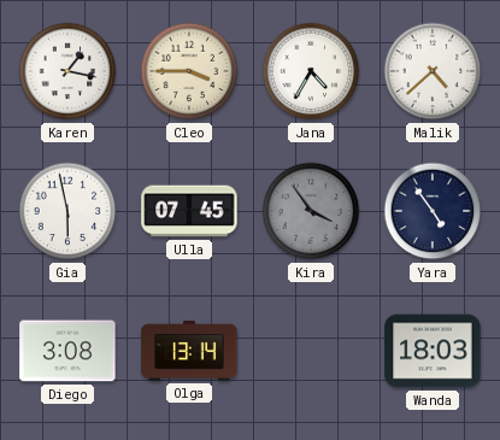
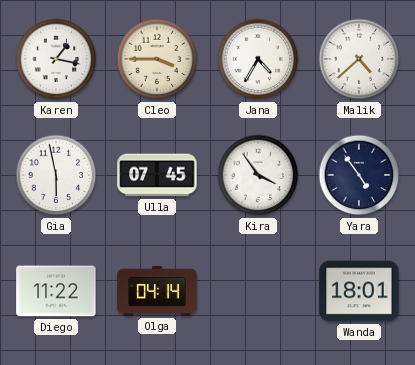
Kira dial: grey -> white
Diego: 3:08 -> 11:22
Olga: 13:14 -> 04:14
Wanda: 18:03 -> 18:01
